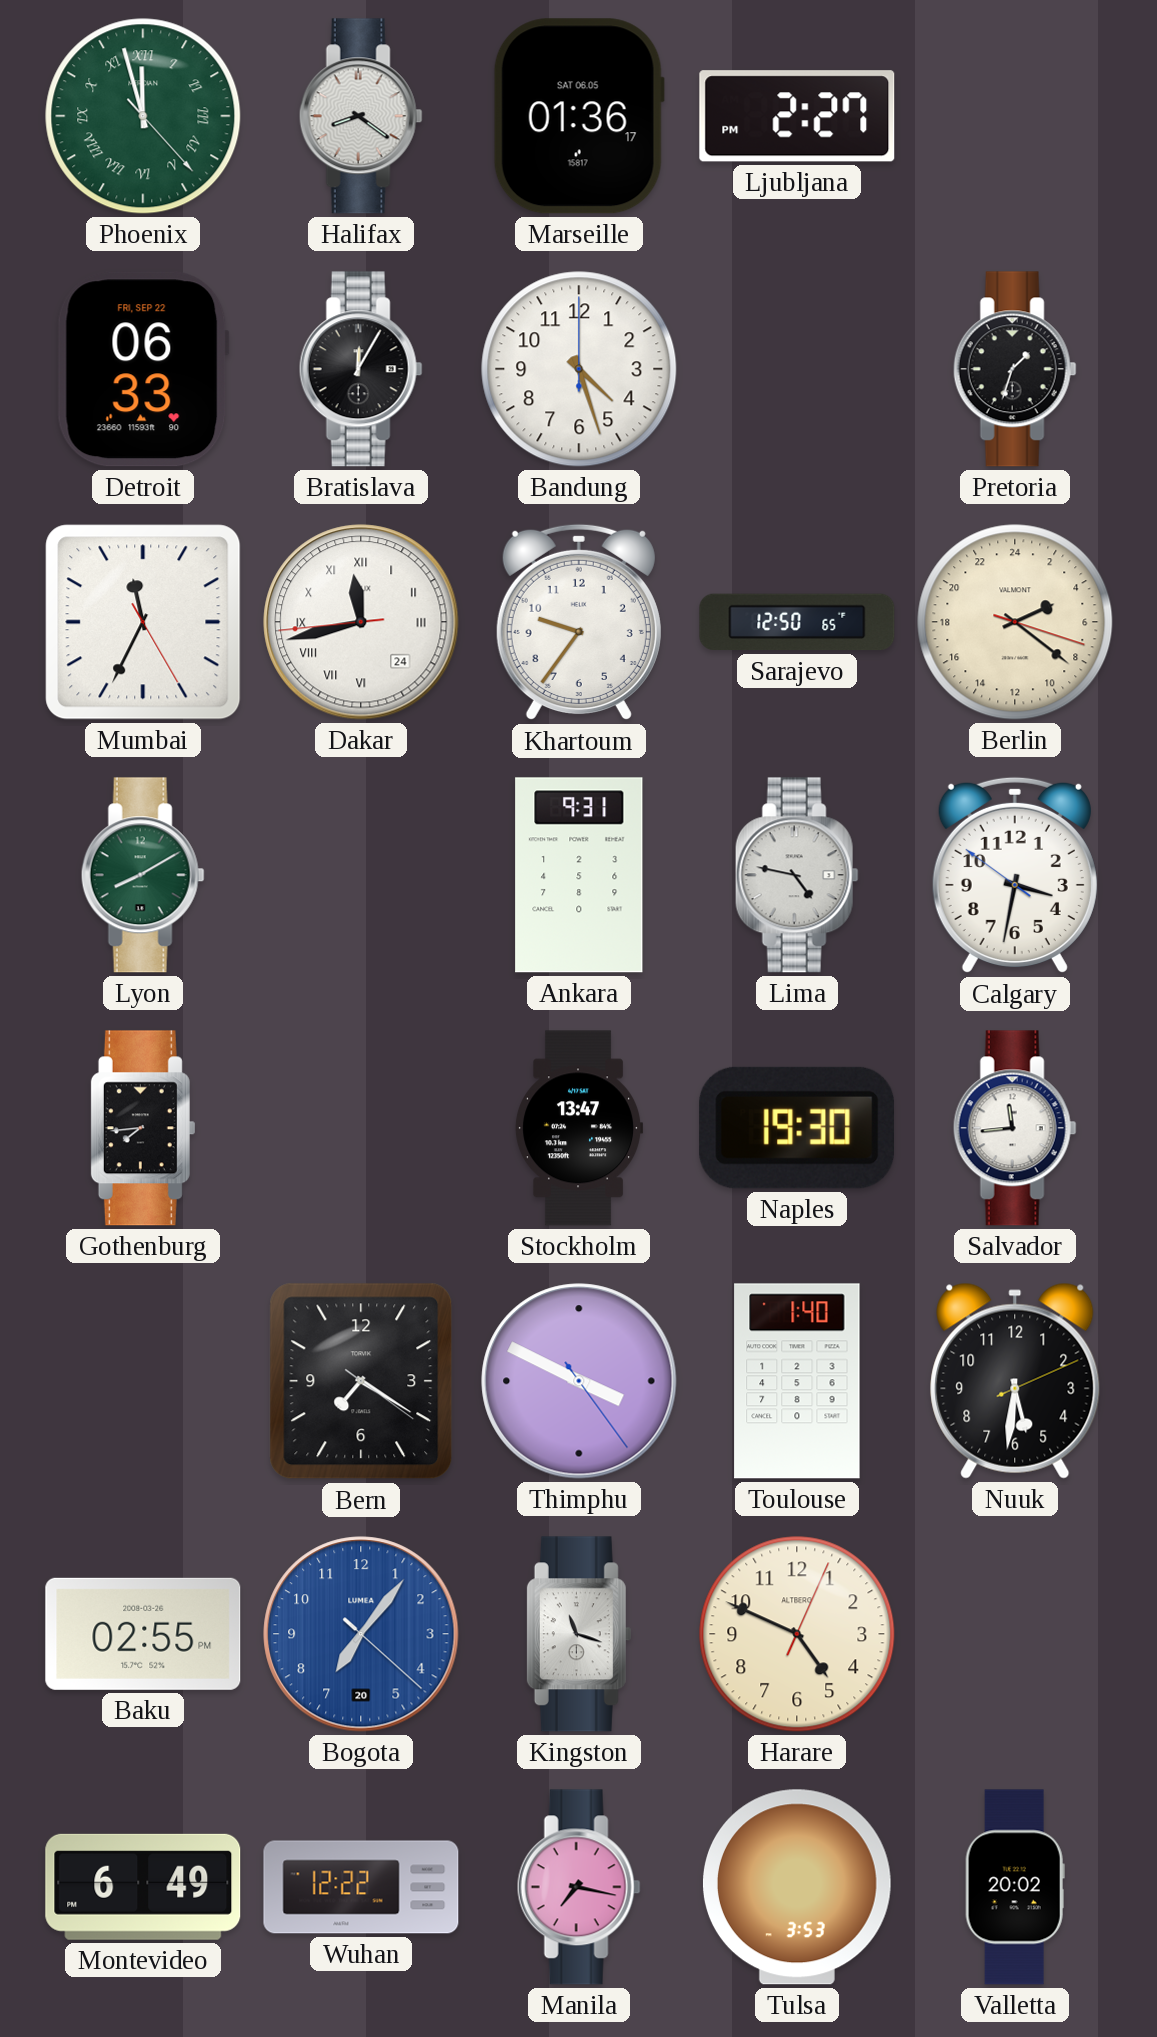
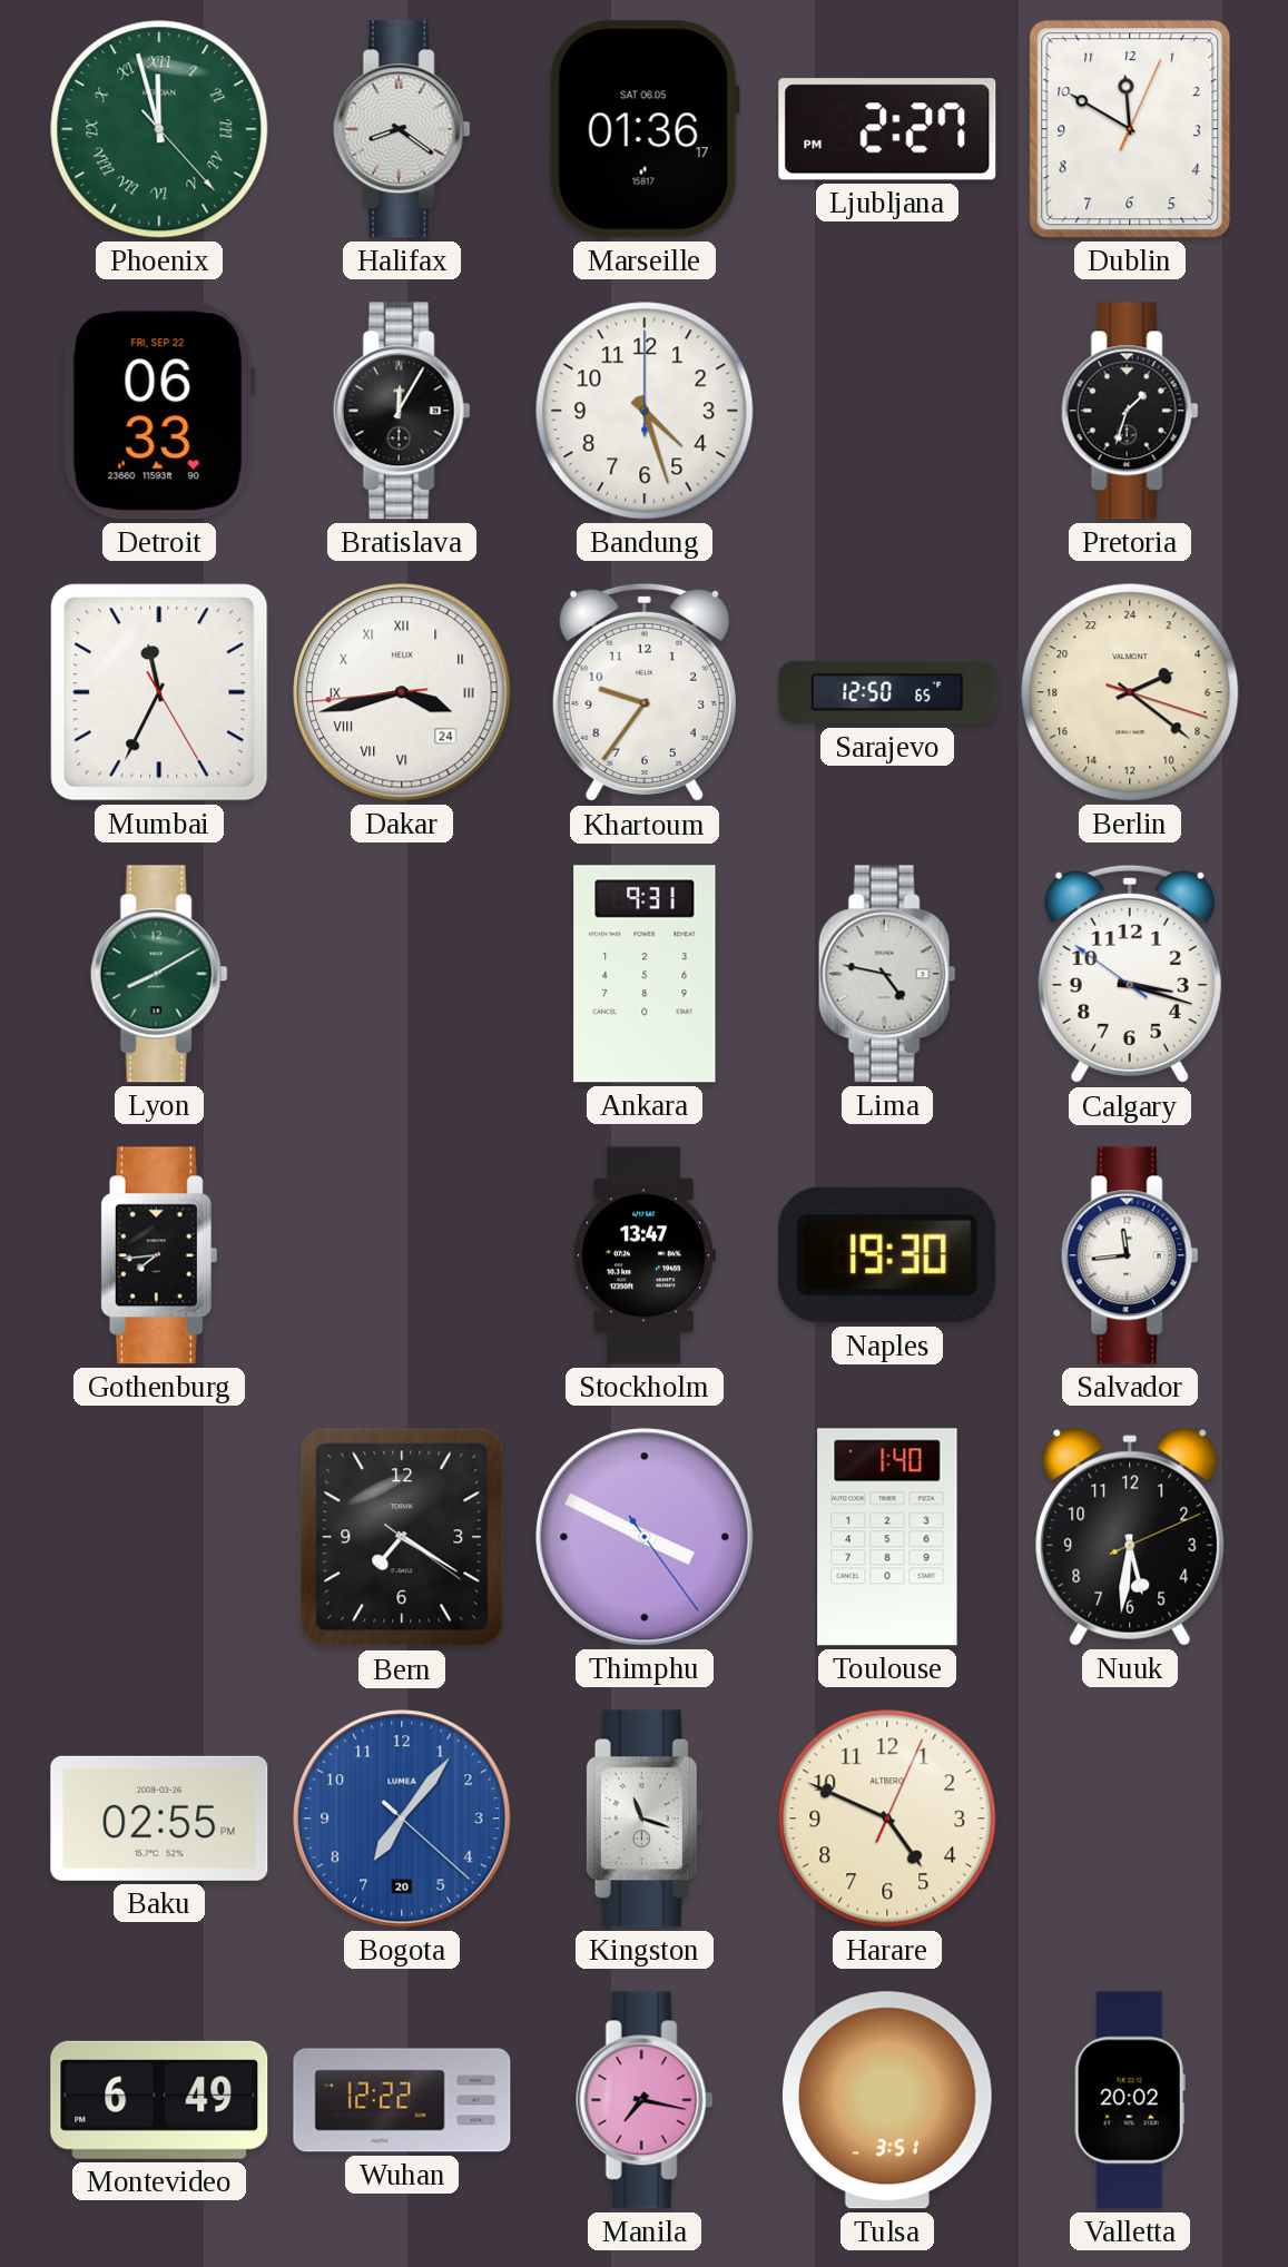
Dublin: none -> 11:50
Dakar: 11:42 -> 3:42
Calgary: 3:31 -> 3:17
Tulsa: 3:53 -> 3:51
